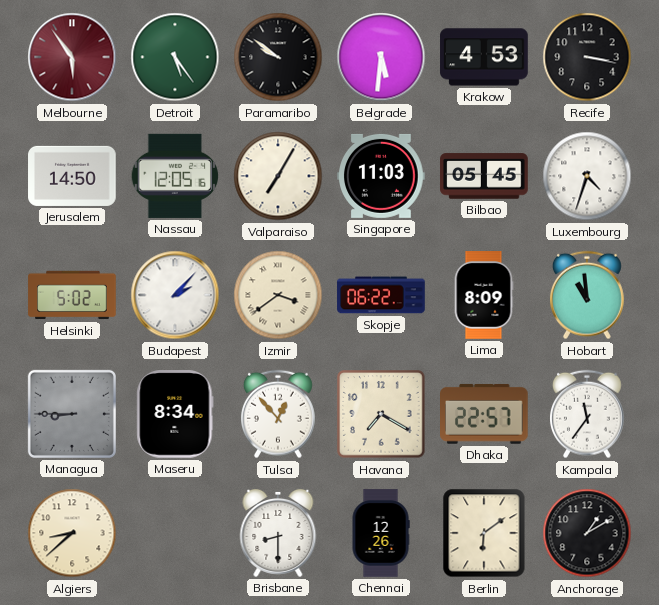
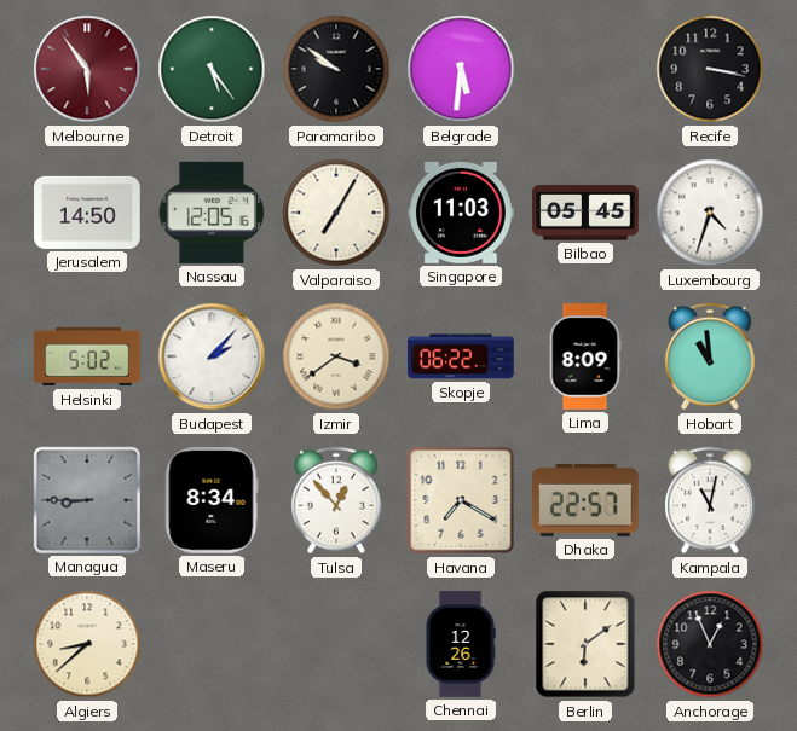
Krakow: 4:53 -> none
Kampala: 11:36 -> 11:02
Brisbane: 8:30 -> none
Anchorage: 1:10 -> 12:56
